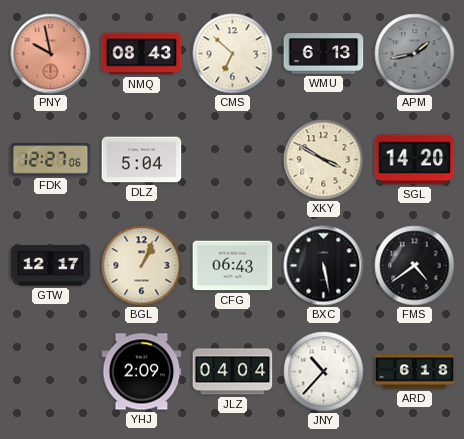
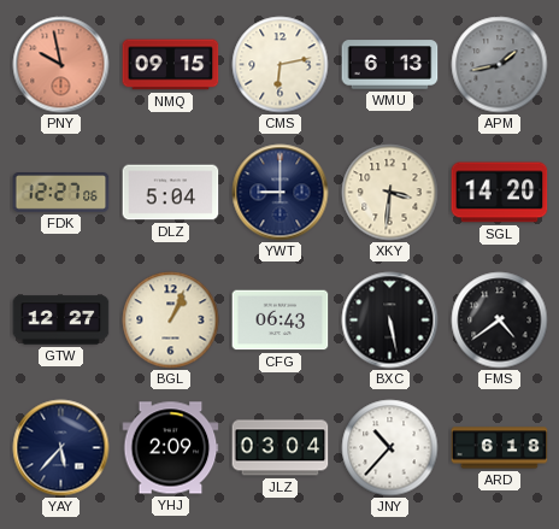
NMQ: 08:43 -> 09:15
CMS: 6:52 -> 6:13
YWT: none -> 9:00
XKY: 3:50 -> 3:31
GTW: 12:17 -> 12:27
YAY: none -> 5:37
JLZ: 04:04 -> 03:04
